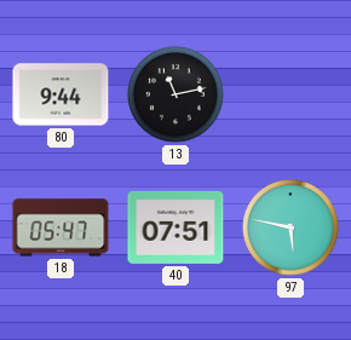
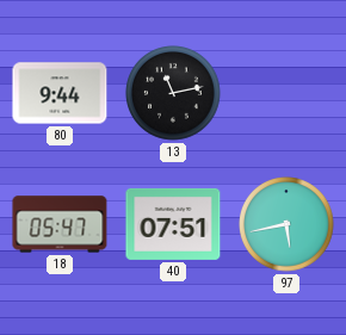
97: 5:47 -> 5:43
